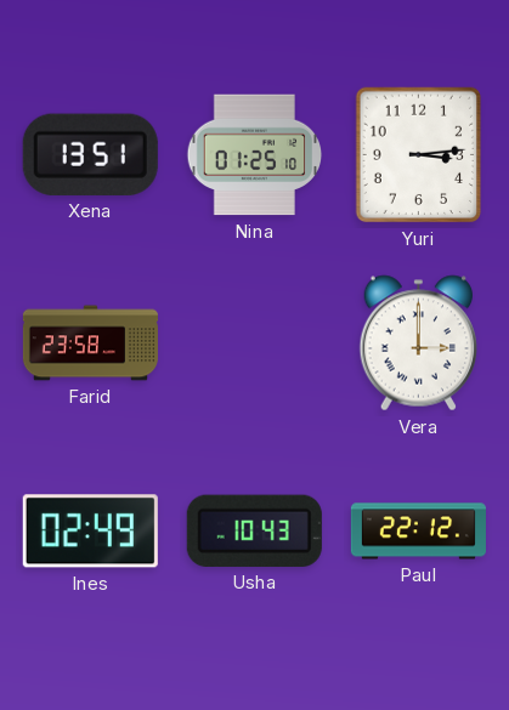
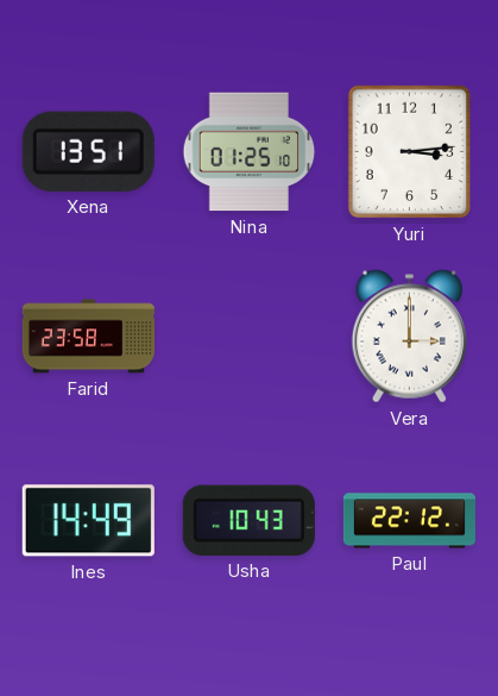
Ines: 02:49 -> 14:49
